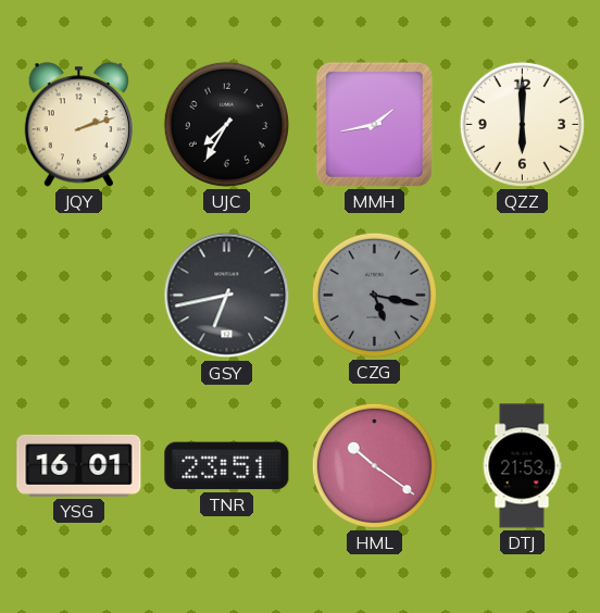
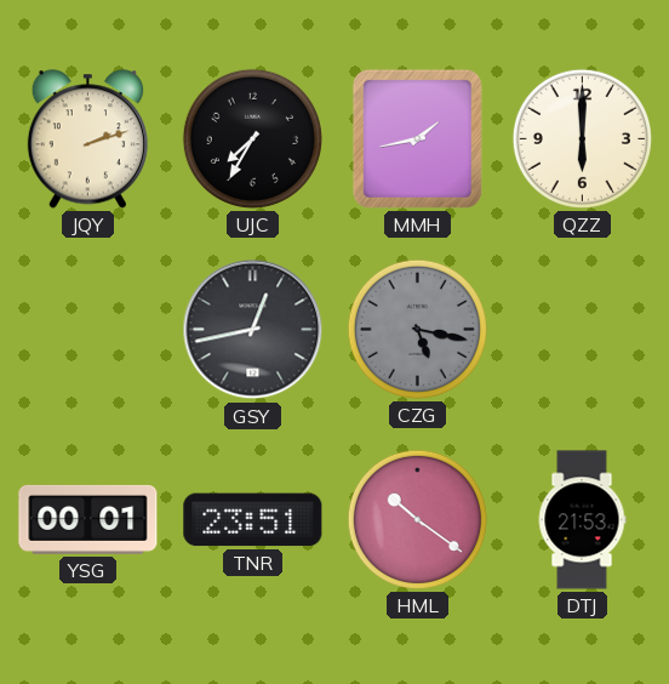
GSY: 6:43 -> 12:43
YSG: 16:01 -> 00:01
